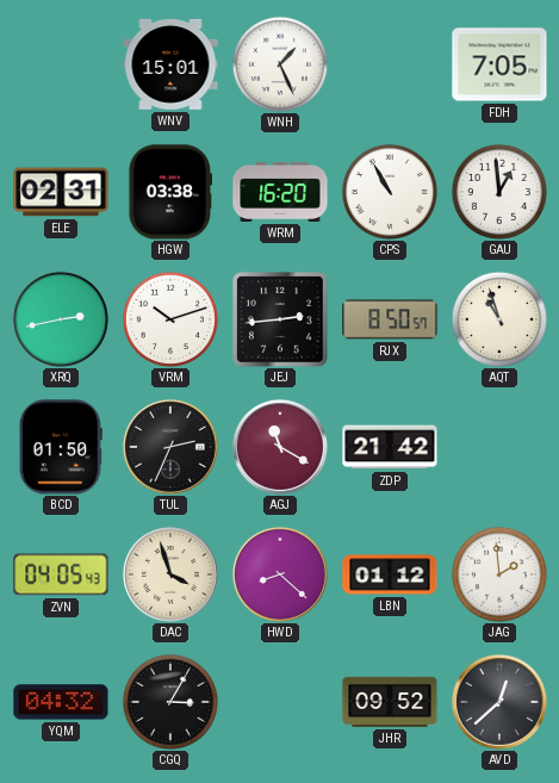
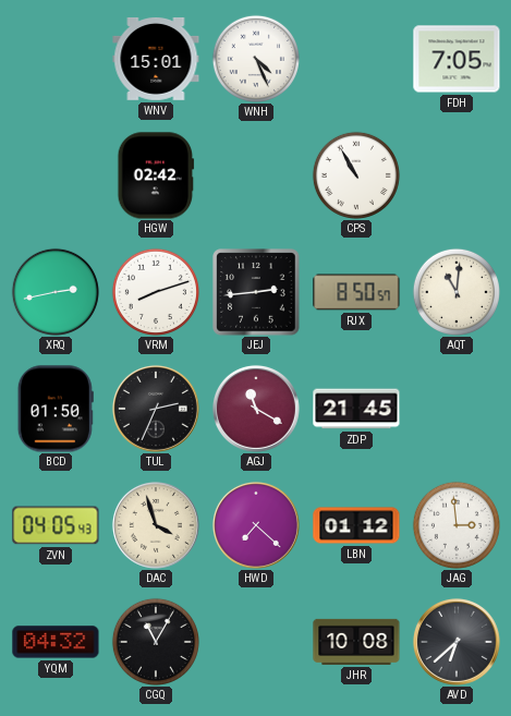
WNH: 1:26 -> 4:26
ELE: 02:31 -> none
HGW: 03:38 -> 02:42
WRM: 16:20 -> none
GAU: 12:59 -> none
VRM: 10:12 -> 8:12
AQT: 10:57 -> 11:01
ZDP: 21:42 -> 21:45
HWD: 8:22 -> 7:22
JAG: 1:59 -> 2:59
CGQ: 3:05 -> 11:05
JHR: 09:52 -> 10:08
AVD: 12:38 -> 6:38
